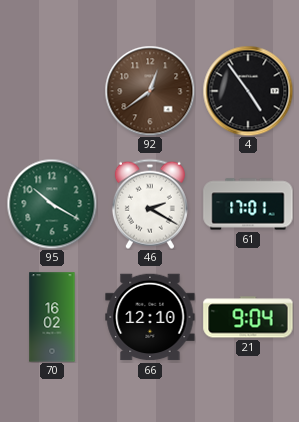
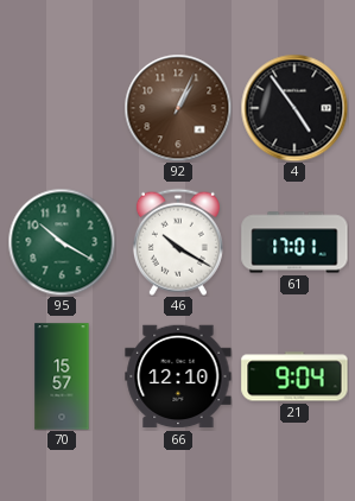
92: 12:39 -> 1:04
46: 2:20 -> 10:20
70: 16:02 -> 15:57
